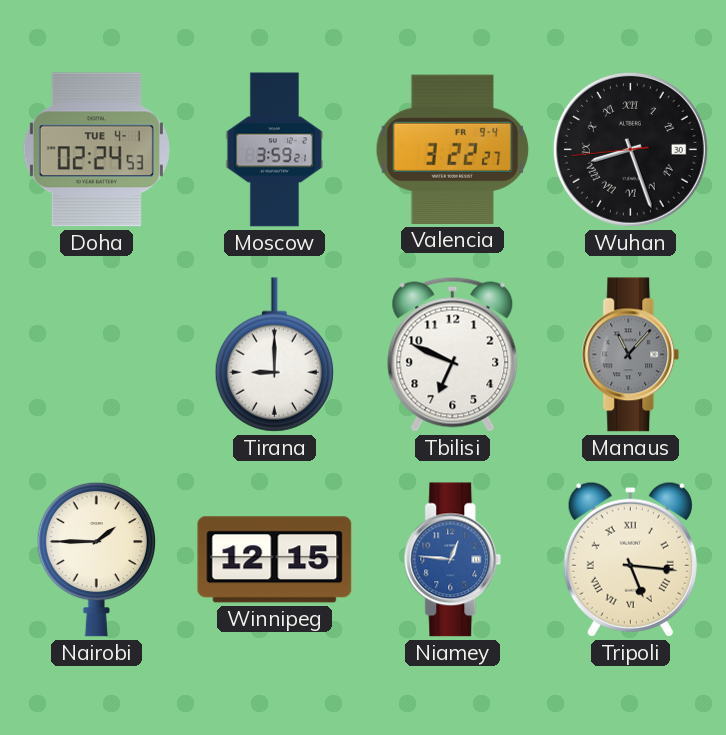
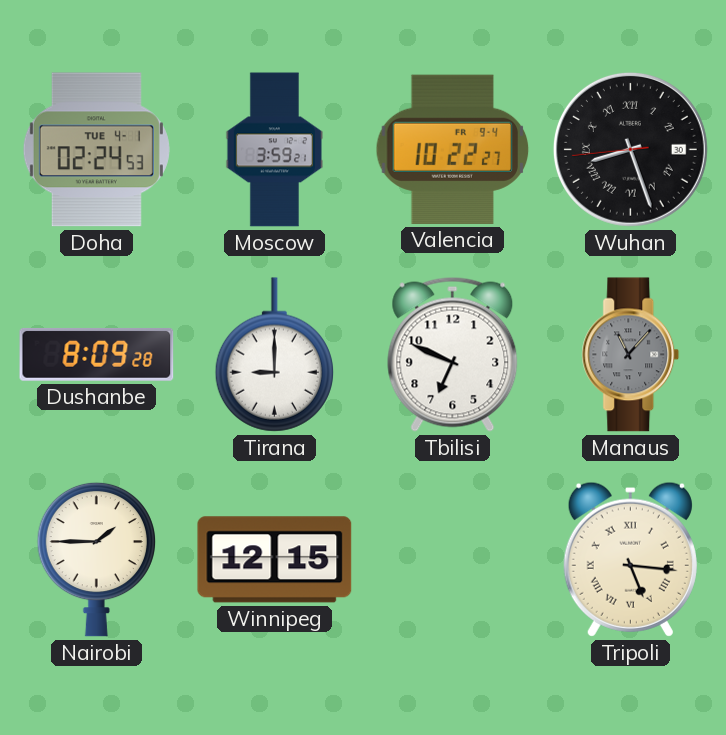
Valencia: 3:22 -> 10:22
Dushanbe: none -> 8:09
Niamey: 12:46 -> none
